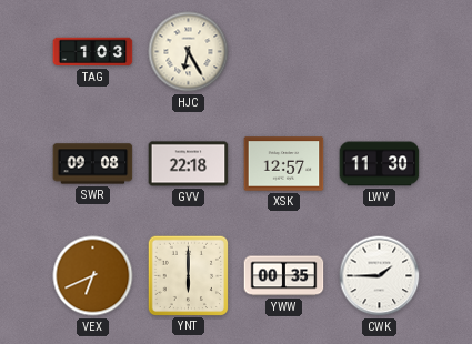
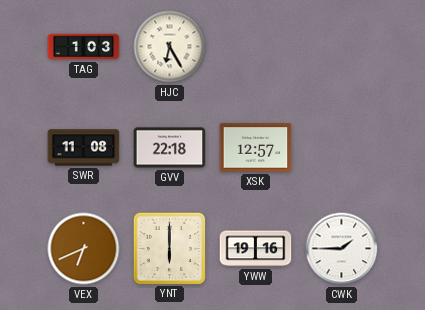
SWR: 09:08 -> 11:08
LWV: 11:30 -> none
YWW: 00:35 -> 19:16
